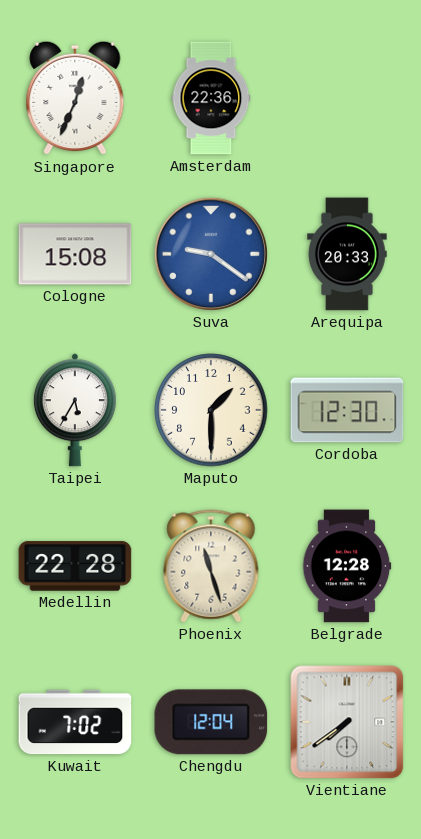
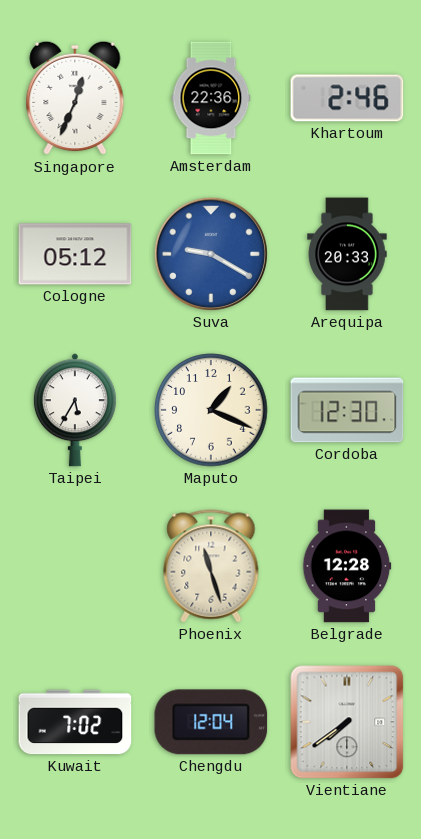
Khartoum: none -> 2:46
Cologne: 15:08 -> 05:12
Suva: 9:21 -> 9:20
Maputo: 1:30 -> 1:19
Medellin: 22:28 -> none
